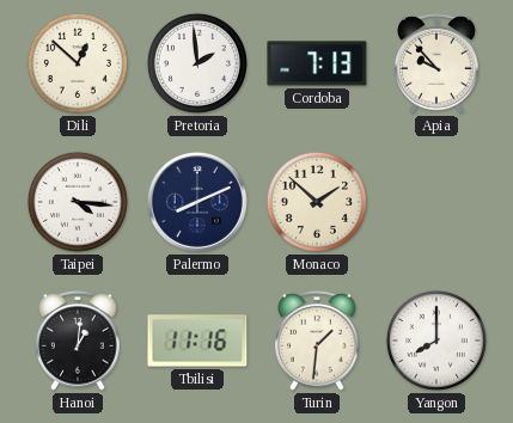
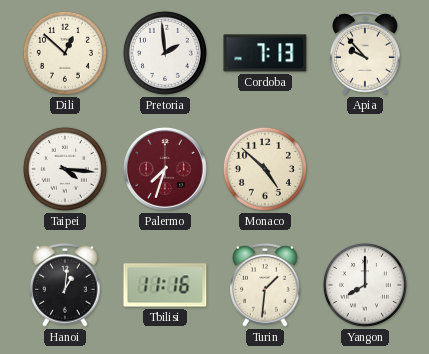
Palermo: 8:11 -> 7:33
Palermo dial: navy -> burgundy
Monaco: 1:52 -> 4:52
